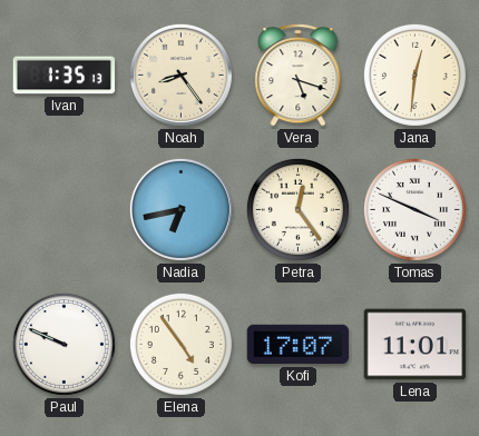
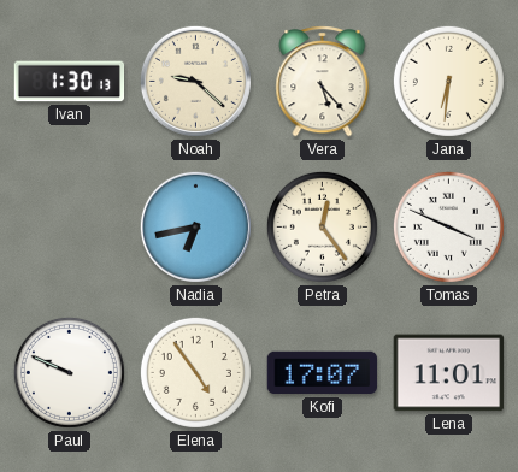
Ivan: 1:35 -> 1:30
Noah: 8:24 -> 9:22
Vera: 5:18 -> 5:23
Jana: 12:31 -> 6:31
